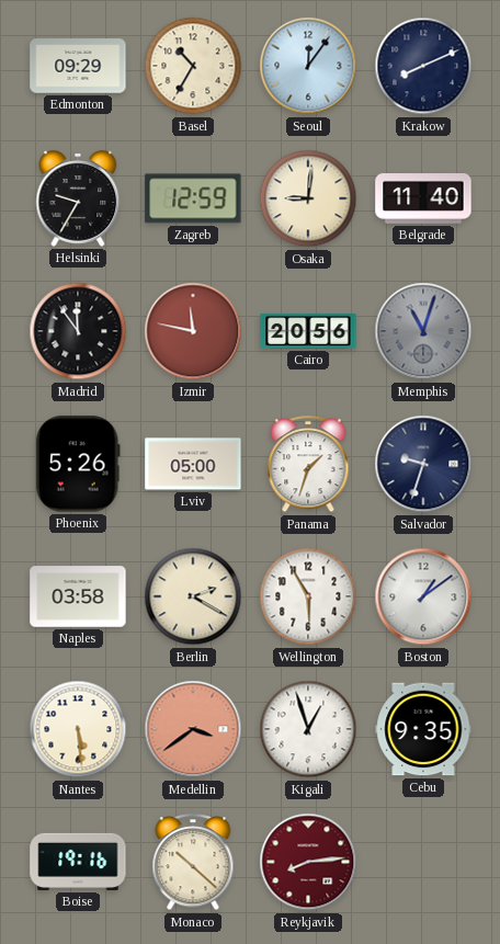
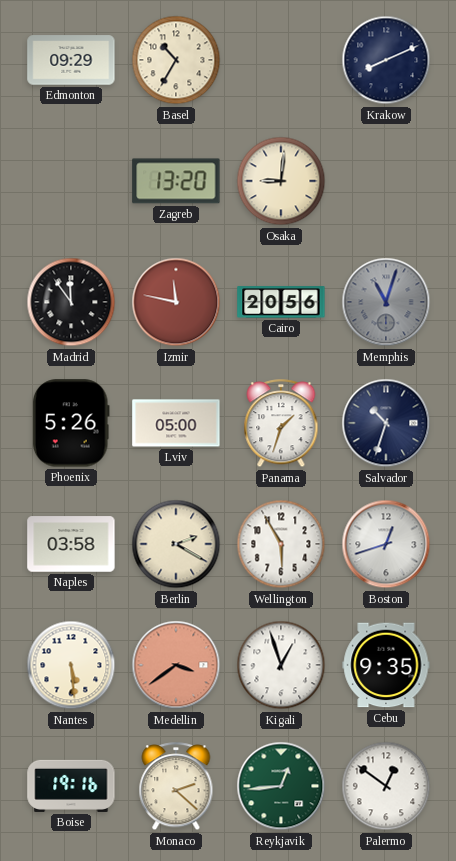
Seoul: 12:06 -> none
Helsinki: 9:35 -> none
Zagreb: 12:59 -> 13:20
Belgrade: 11:40 -> none
Salvador: 9:33 -> 10:33
Boston: 1:09 -> 12:42
Monaco: 10:22 -> 2:22
Reykjavik: 8:14 -> 12:44
Reykjavik dial: burgundy -> green
Palermo: none -> 12:51
